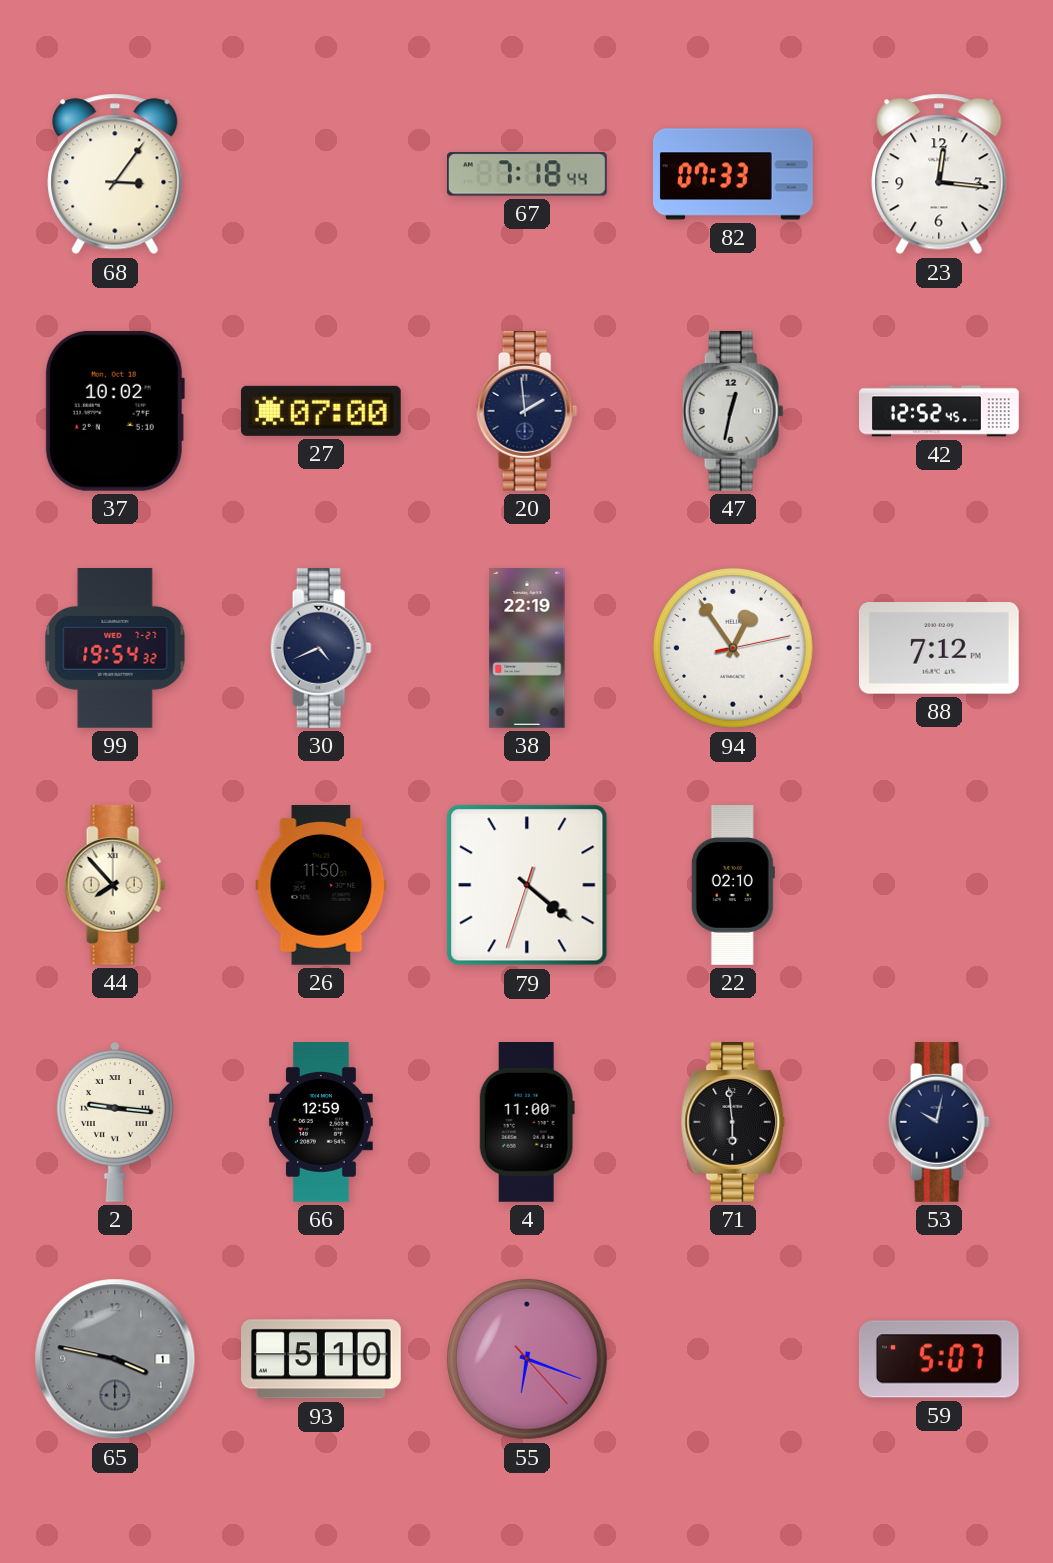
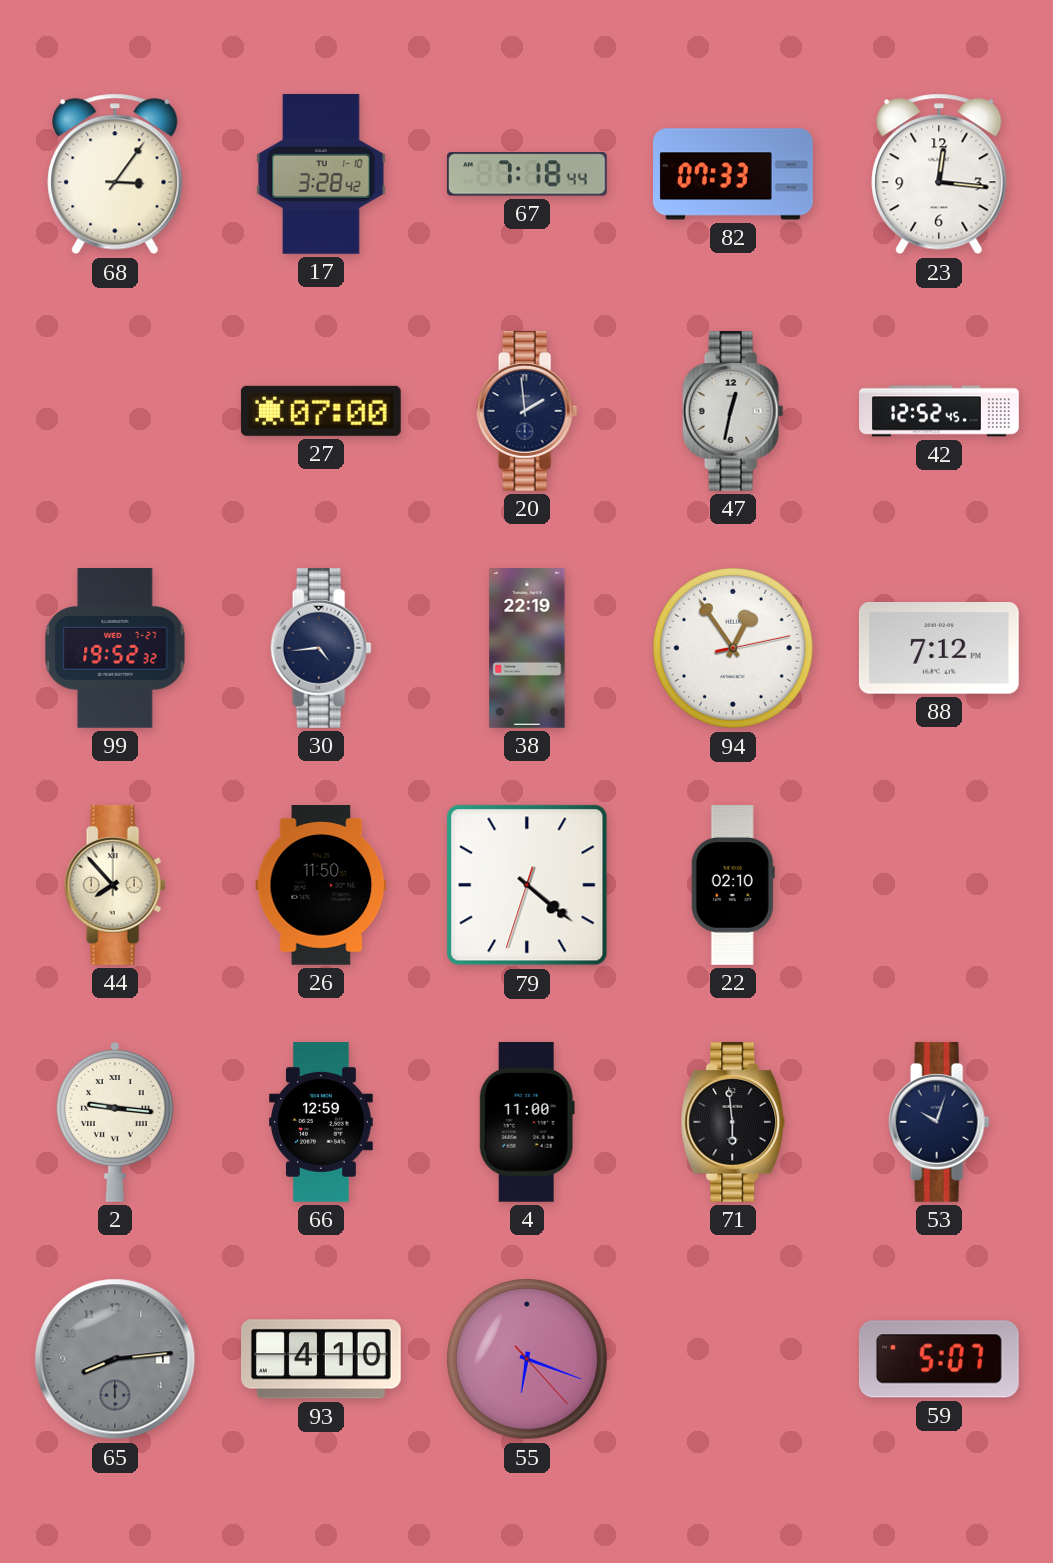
17: none -> 3:28
37: 10:02 -> none
99: 19:54 -> 19:52
30: 4:41 -> 4:44
53: 10:02 -> 10:03
65: 3:47 -> 8:14
93: 5:10 -> 4:10
